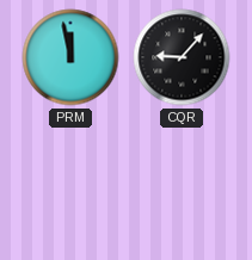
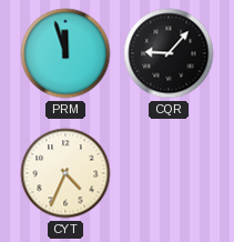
PRM: 11:58 -> 11:57
CYT: none -> 4:34
